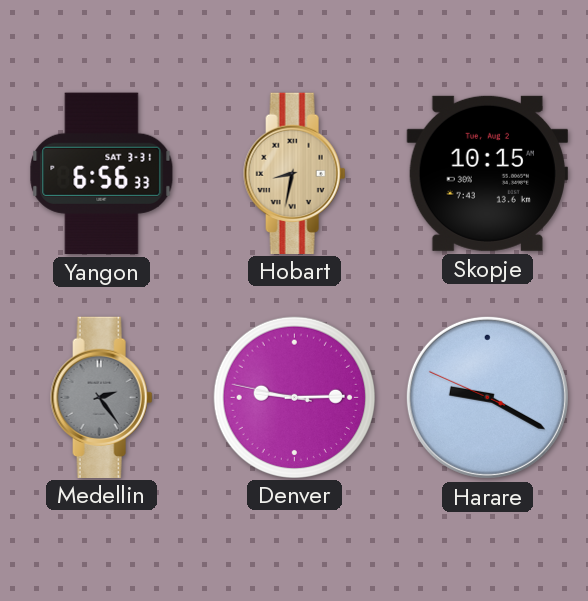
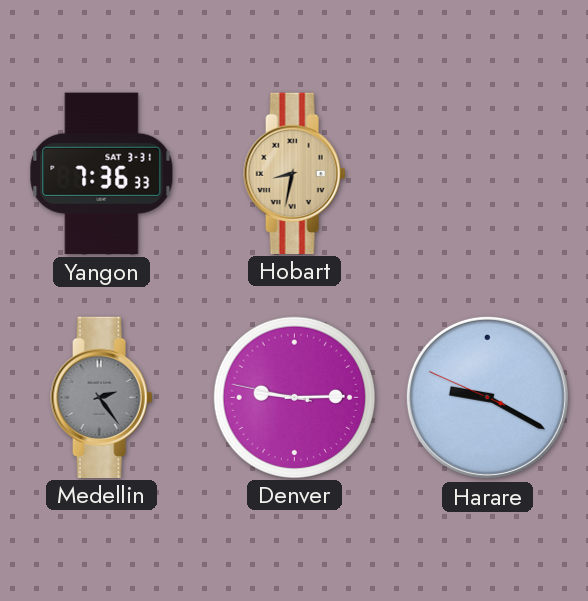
Yangon: 6:56 -> 7:36
Skopje: 10:15 -> none
